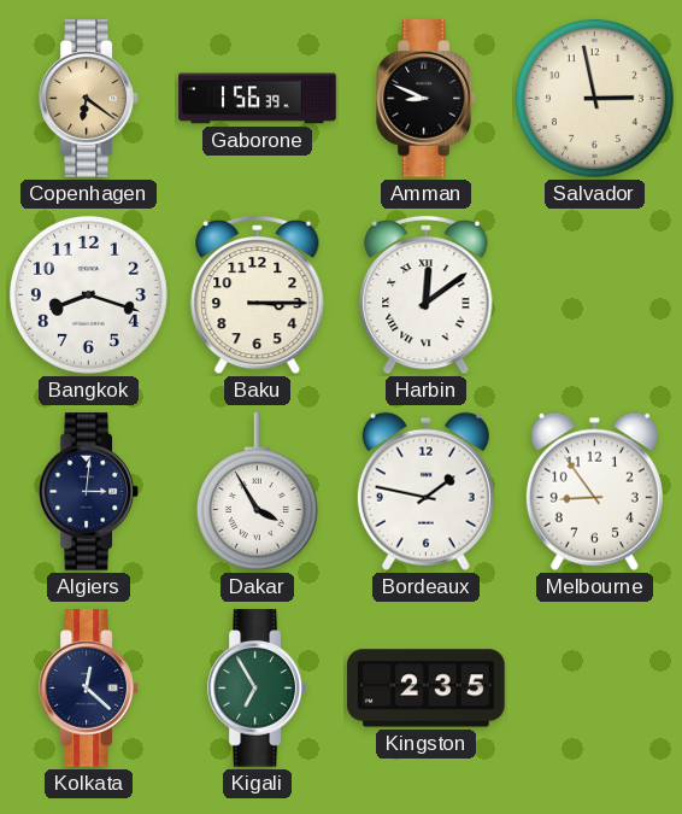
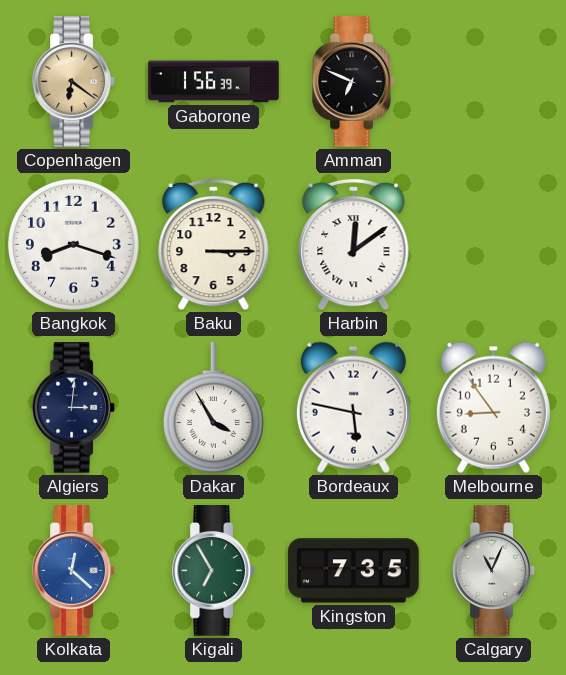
Amman: 8:49 -> 6:49
Salvador: 2:58 -> none
Bordeaux: 1:47 -> 5:47
Kolkata dial: navy -> blue
Kingston: 2:35 -> 7:35
Calgary: none -> 11:04
